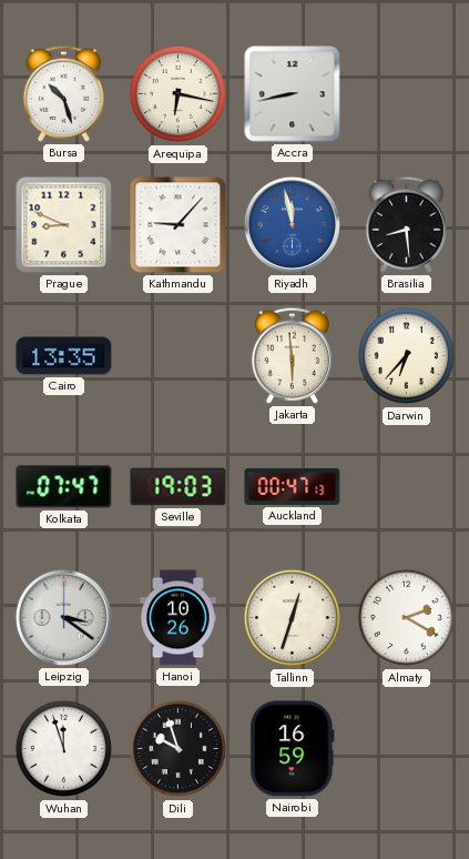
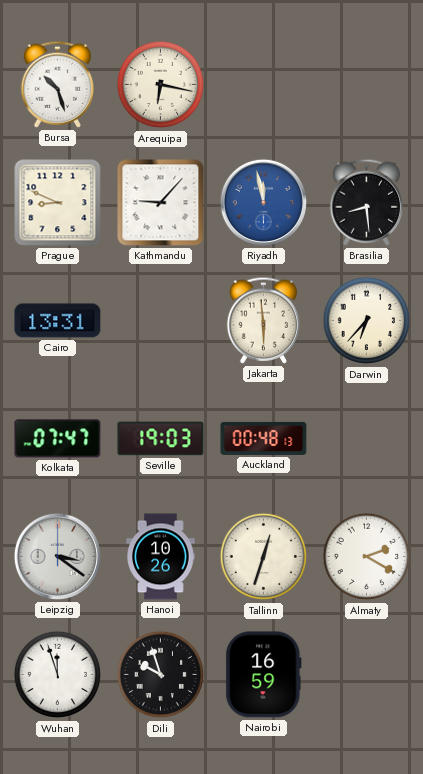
Accra: 8:43 -> none
Cairo: 13:35 -> 13:31
Auckland: 00:47 -> 00:48
